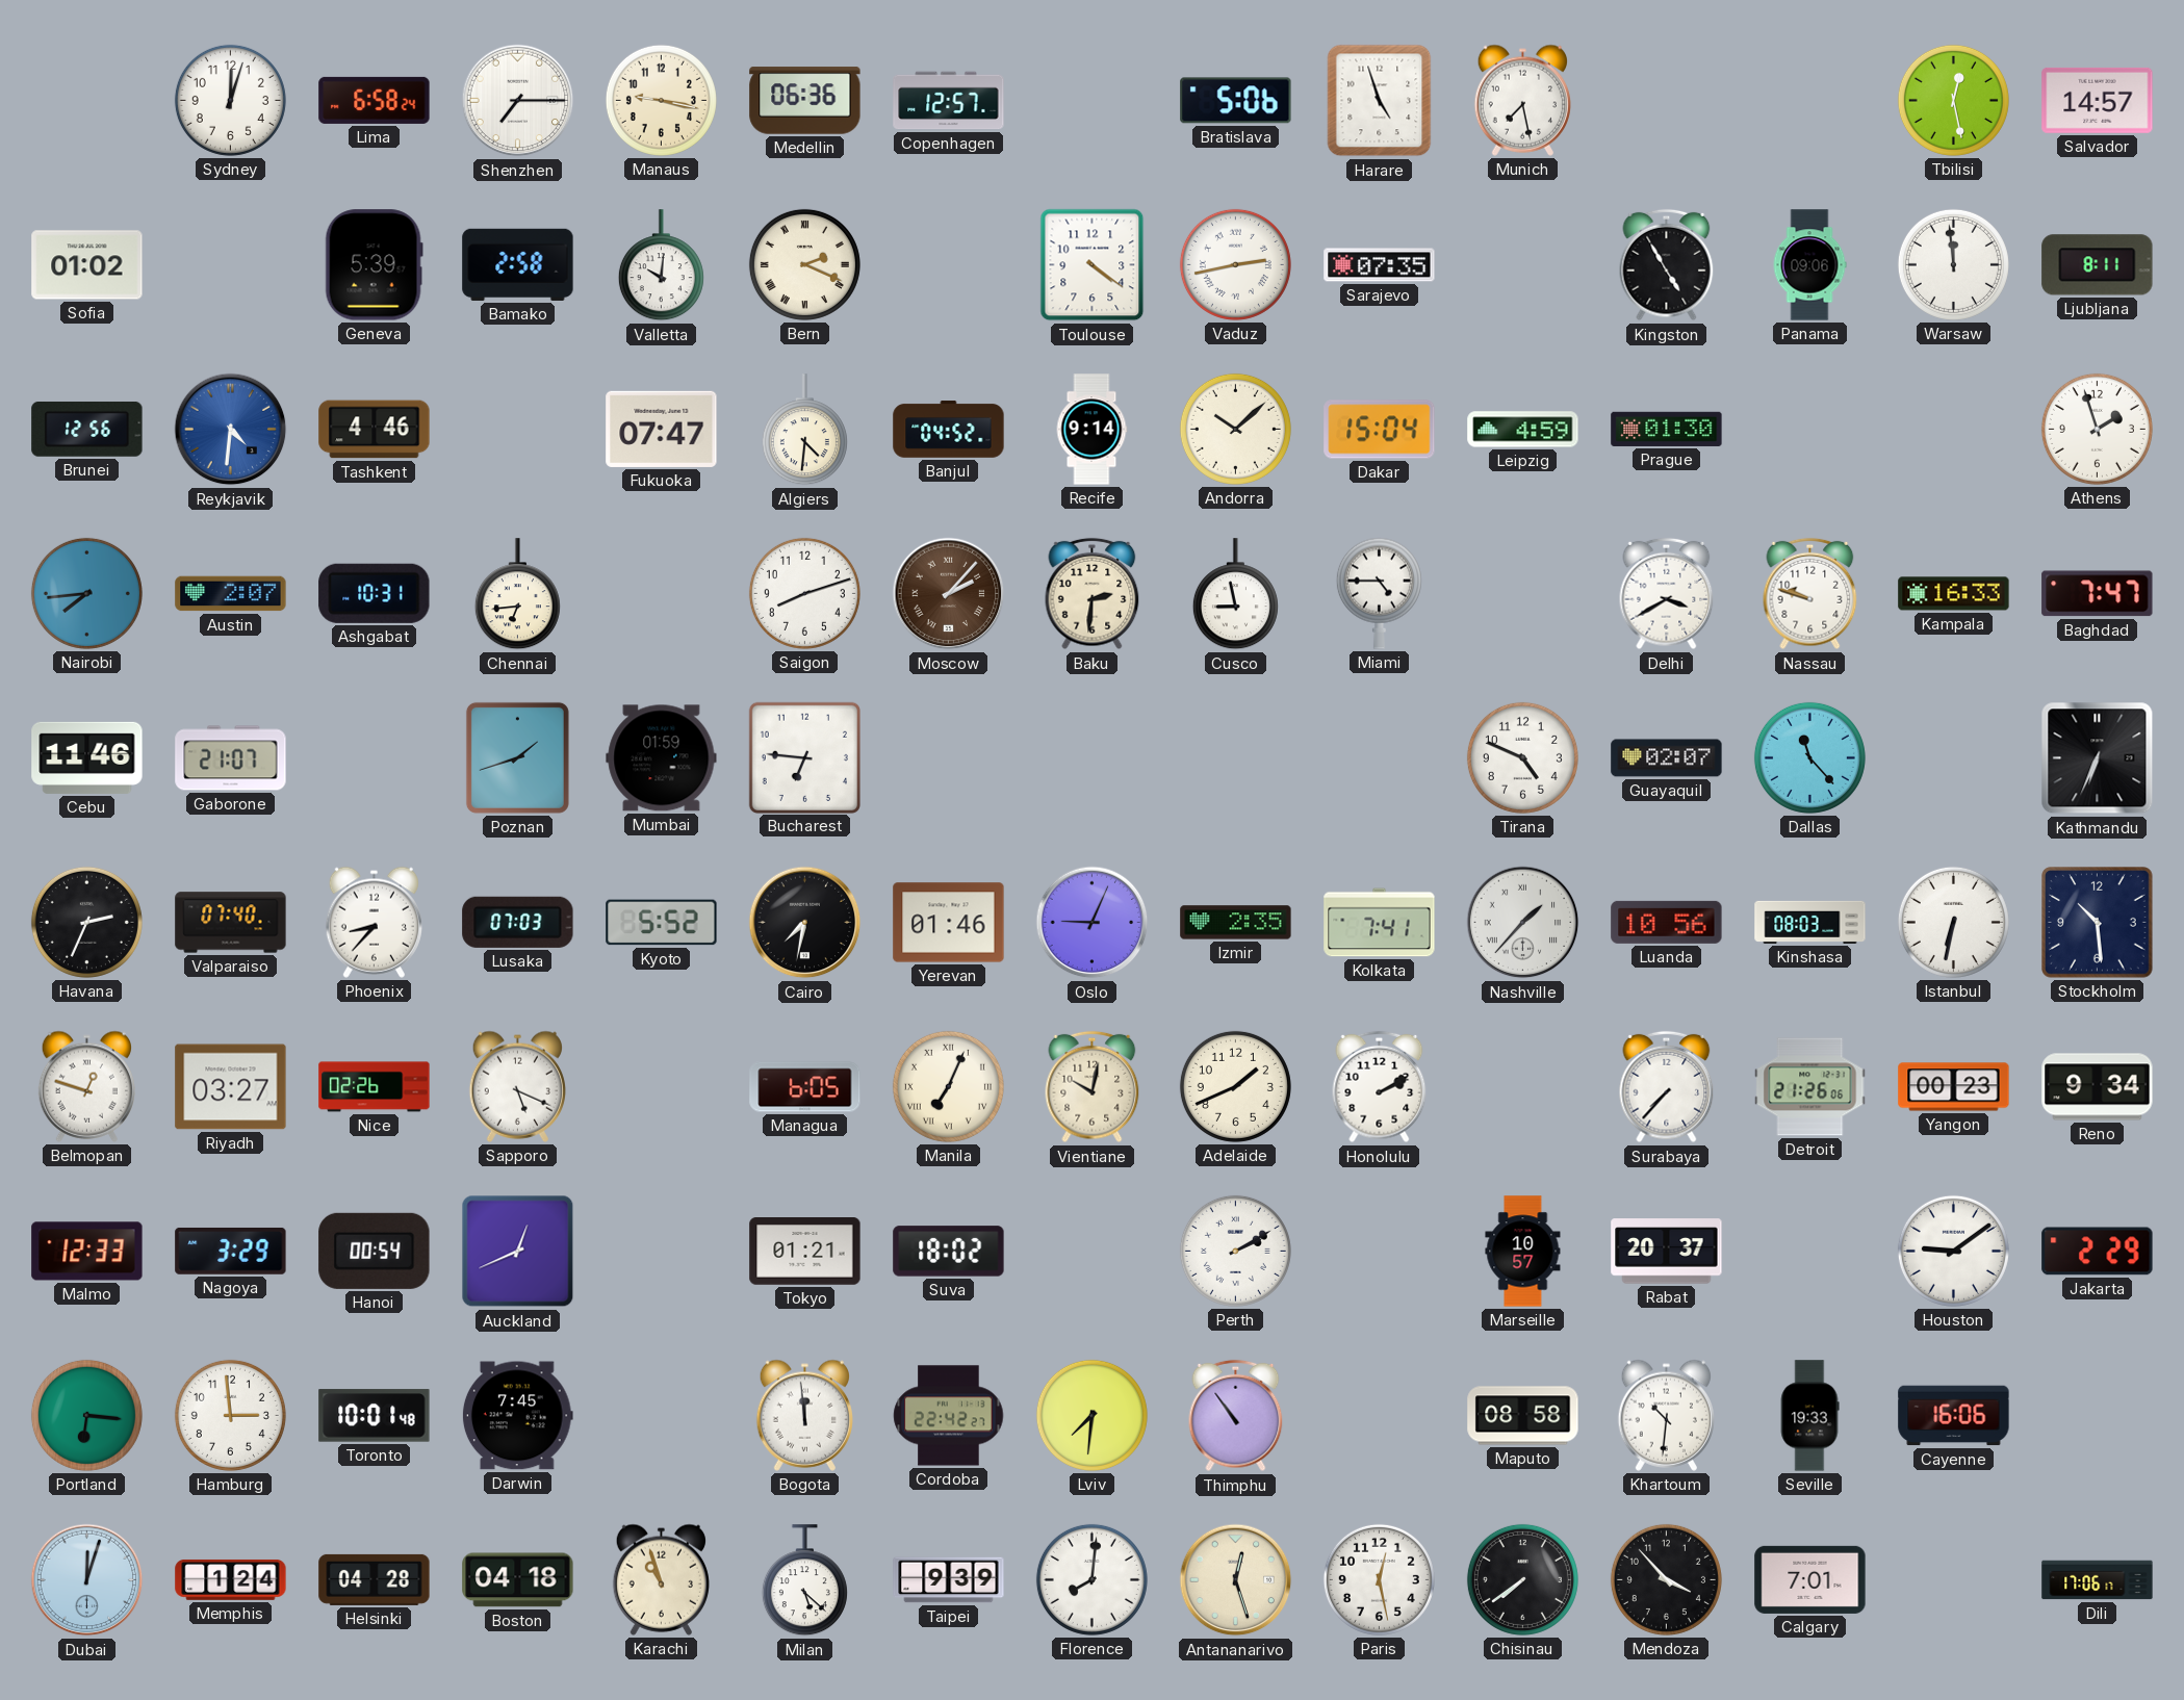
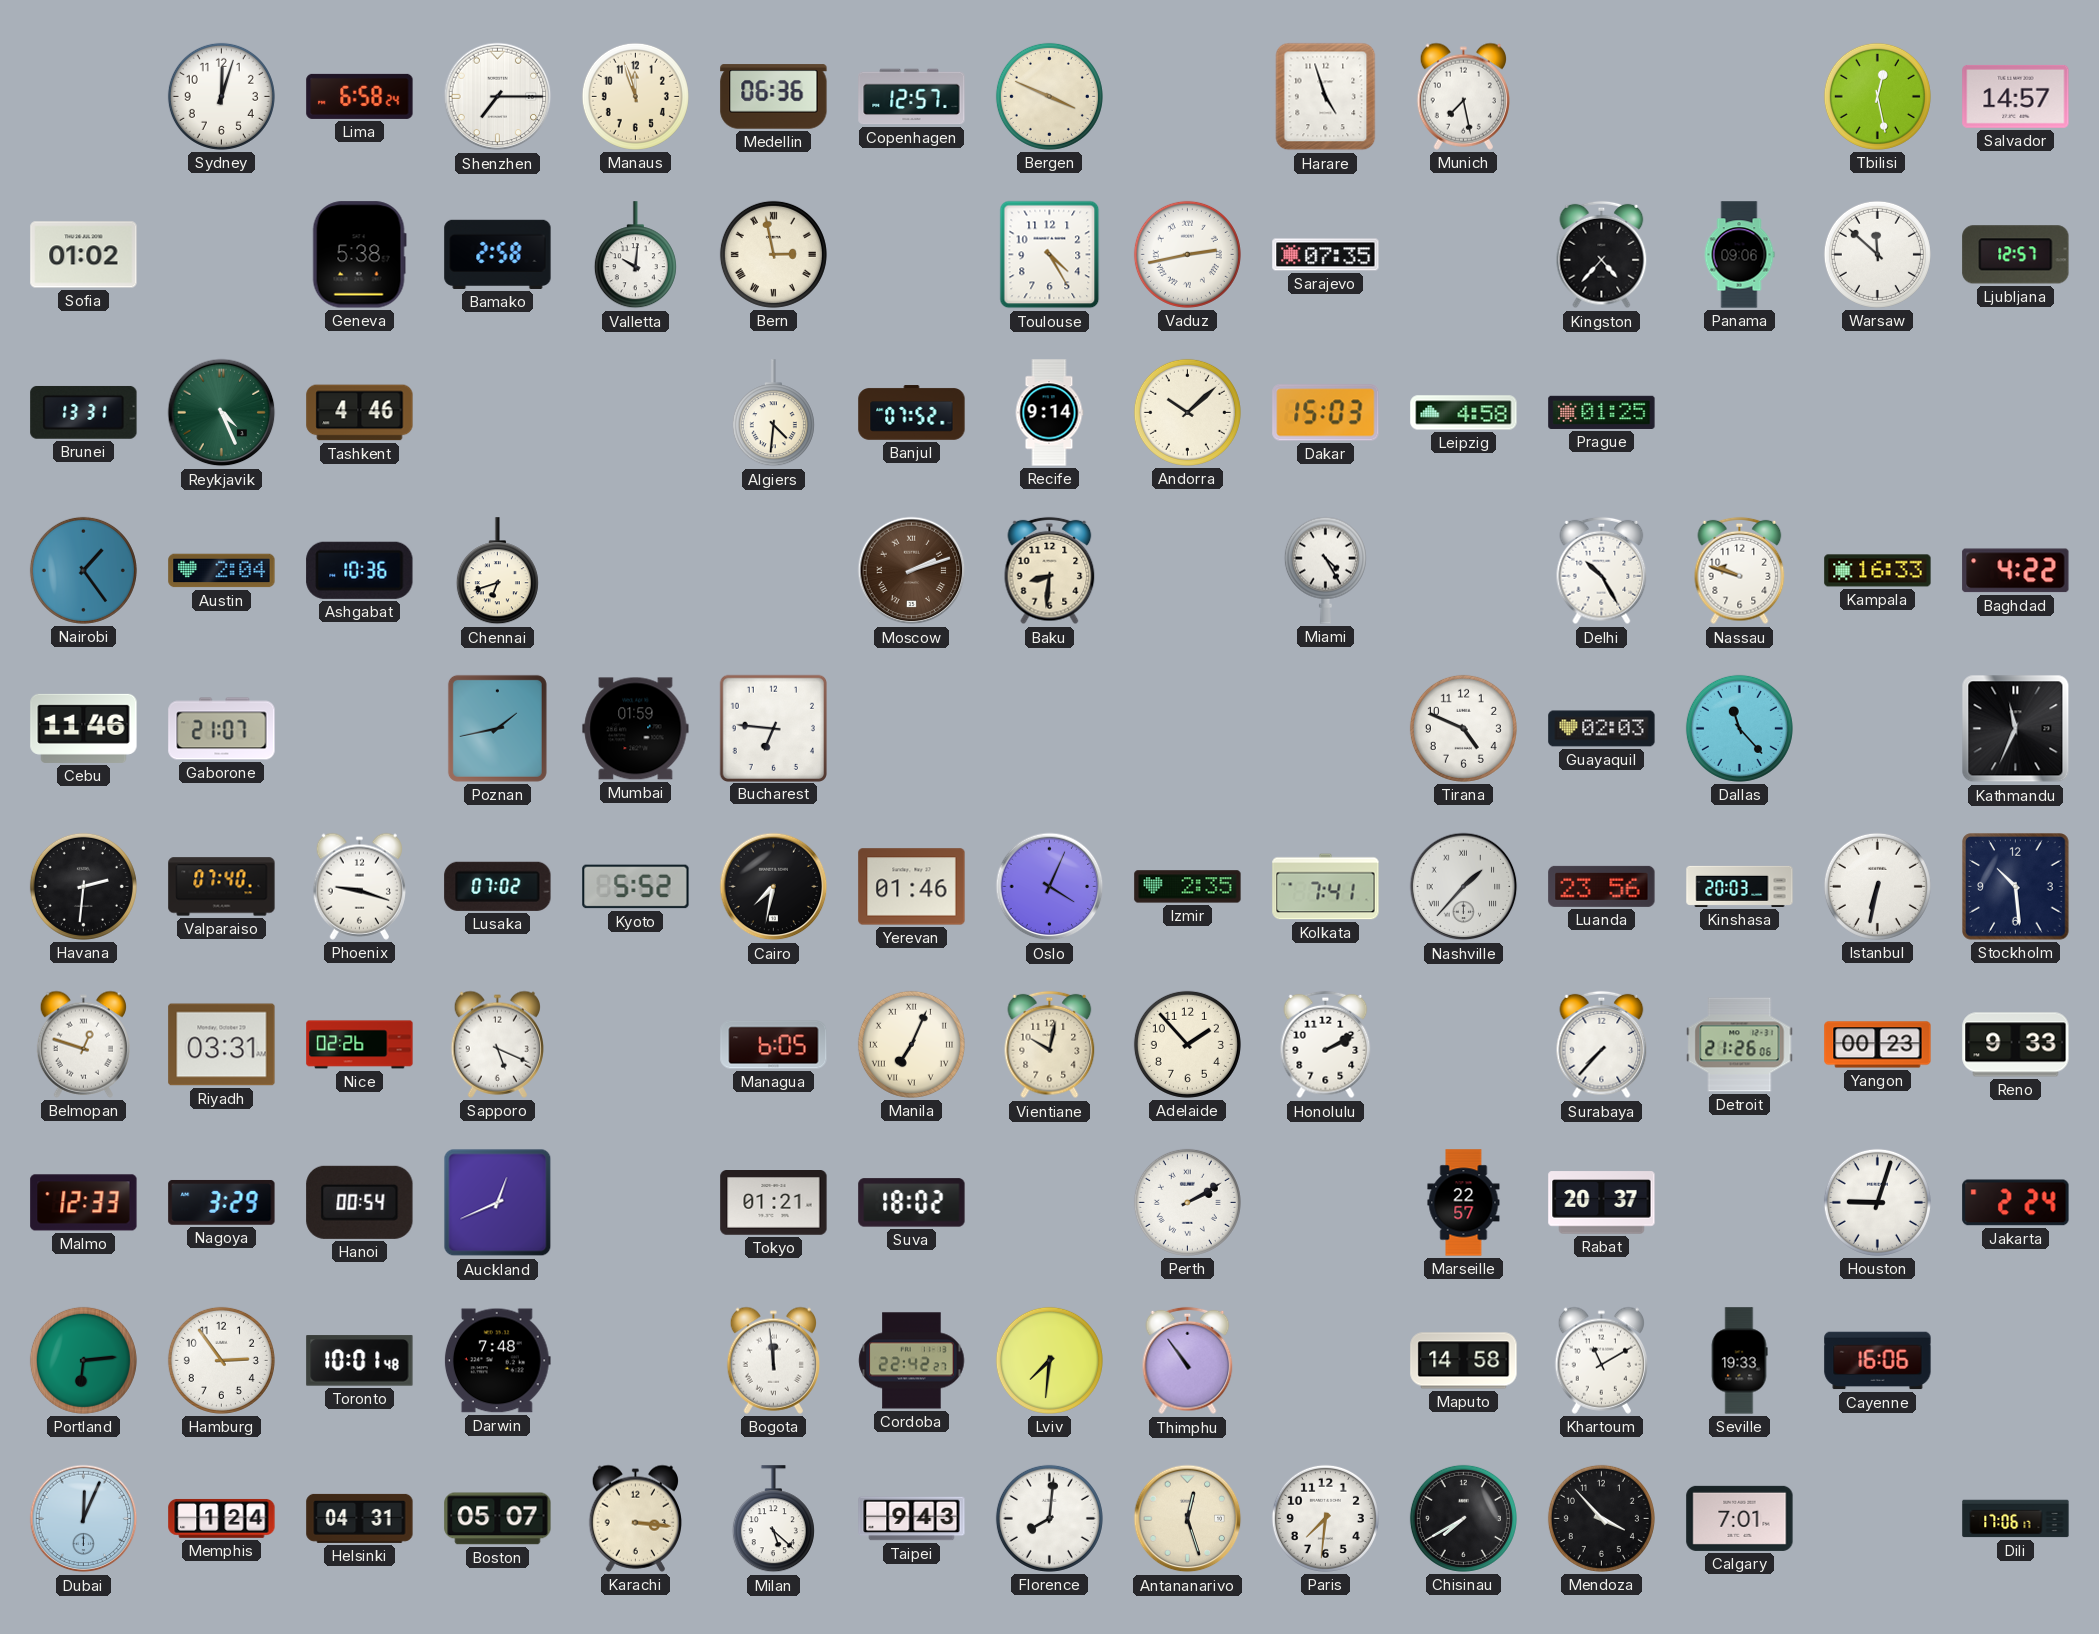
Manaus: 9:17 -> 11:57
Bergen: none -> 3:49
Bratislava: 5:06 -> none
Geneva: 5:39 -> 5:38
Bern: 2:19 -> 2:58
Toulouse: 4:21 -> 4:25
Kingston: 4:55 -> 4:37
Warsaw: 11:59 -> 11:52
Ljubljana: 8:11 -> 12:57
Brunei: 12:56 -> 13:31
Reykjavik: 4:31 -> 4:26
Reykjavik dial: blue -> green
Fukuoka: 07:47 -> none
Banjul: 04:52 -> 07:52
Dakar: 15:04 -> 15:03
Leipzig: 4:59 -> 4:58
Prague: 01:30 -> 01:25
Athens: 1:57 -> none
Nairobi: 7:44 -> 1:24
Austin: 2:07 -> 2:04
Ashgabat: 10:31 -> 10:36
Chennai: 6:44 -> 6:42
Saigon: 8:12 -> none
Moscow: 2:07 -> 2:12
Baku: 2:31 -> 8:31
Cusco: 8:58 -> none
Miami: 4:45 -> 4:25
Delhi: 3:40 -> 10:25
Baghdad: 7:47 -> 4:22
Poznan: 1:42 -> 1:43
Guayaquil: 02:07 -> 02:03
Kathmandu: 6:34 -> 11:34
Havana: 2:34 -> 2:31
Phoenix: 8:37 -> 9:18
Lusaka: 07:03 -> 07:02
Oslo: 9:04 -> 4:04
Luanda: 10:56 -> 23:56
Kinshasa: 08:03 -> 20:03
Riyadh: 03:27 -> 03:31
Adelaide: 1:41 -> 1:53
Reno: 9:34 -> 9:33
Marseille: 10:57 -> 22:57
Houston: 9:09 -> 9:03
Jakarta: 2:29 -> 2:24
Portland: 6:16 -> 6:14
Hamburg: 2:59 -> 2:54
Darwin: 7:45 -> 7:48
Maputo: 08:58 -> 14:58
Khartoum: 10:31 -> 11:10
Dubai: 12:03 -> 12:04
Helsinki: 04:28 -> 04:31
Boston: 04:18 -> 05:07
Karachi: 10:57 -> 3:16
Taipei: 9:39 -> 9:43
Paris: 12:28 -> 7:31
Chisinau: 7:39 -> 7:40
